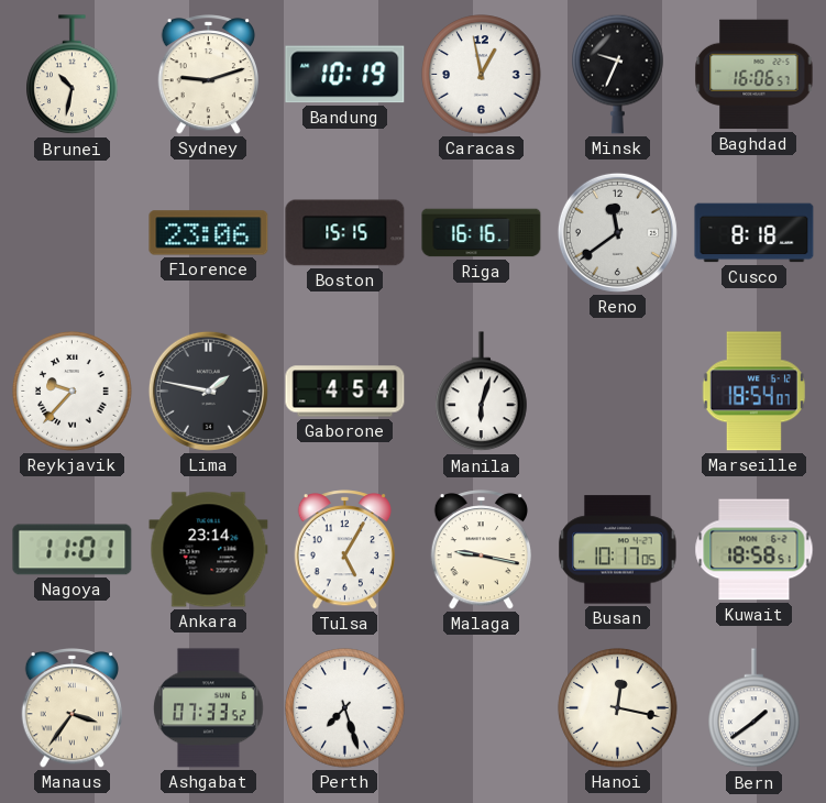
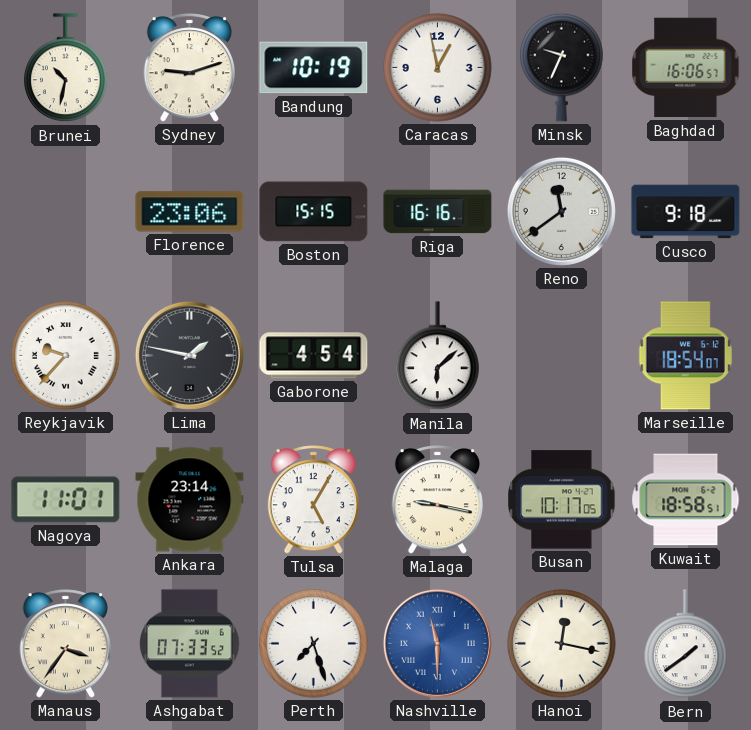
Cusco: 8:18 -> 9:18
Manila: 6:03 -> 6:08
Nashville: none -> 11:30
